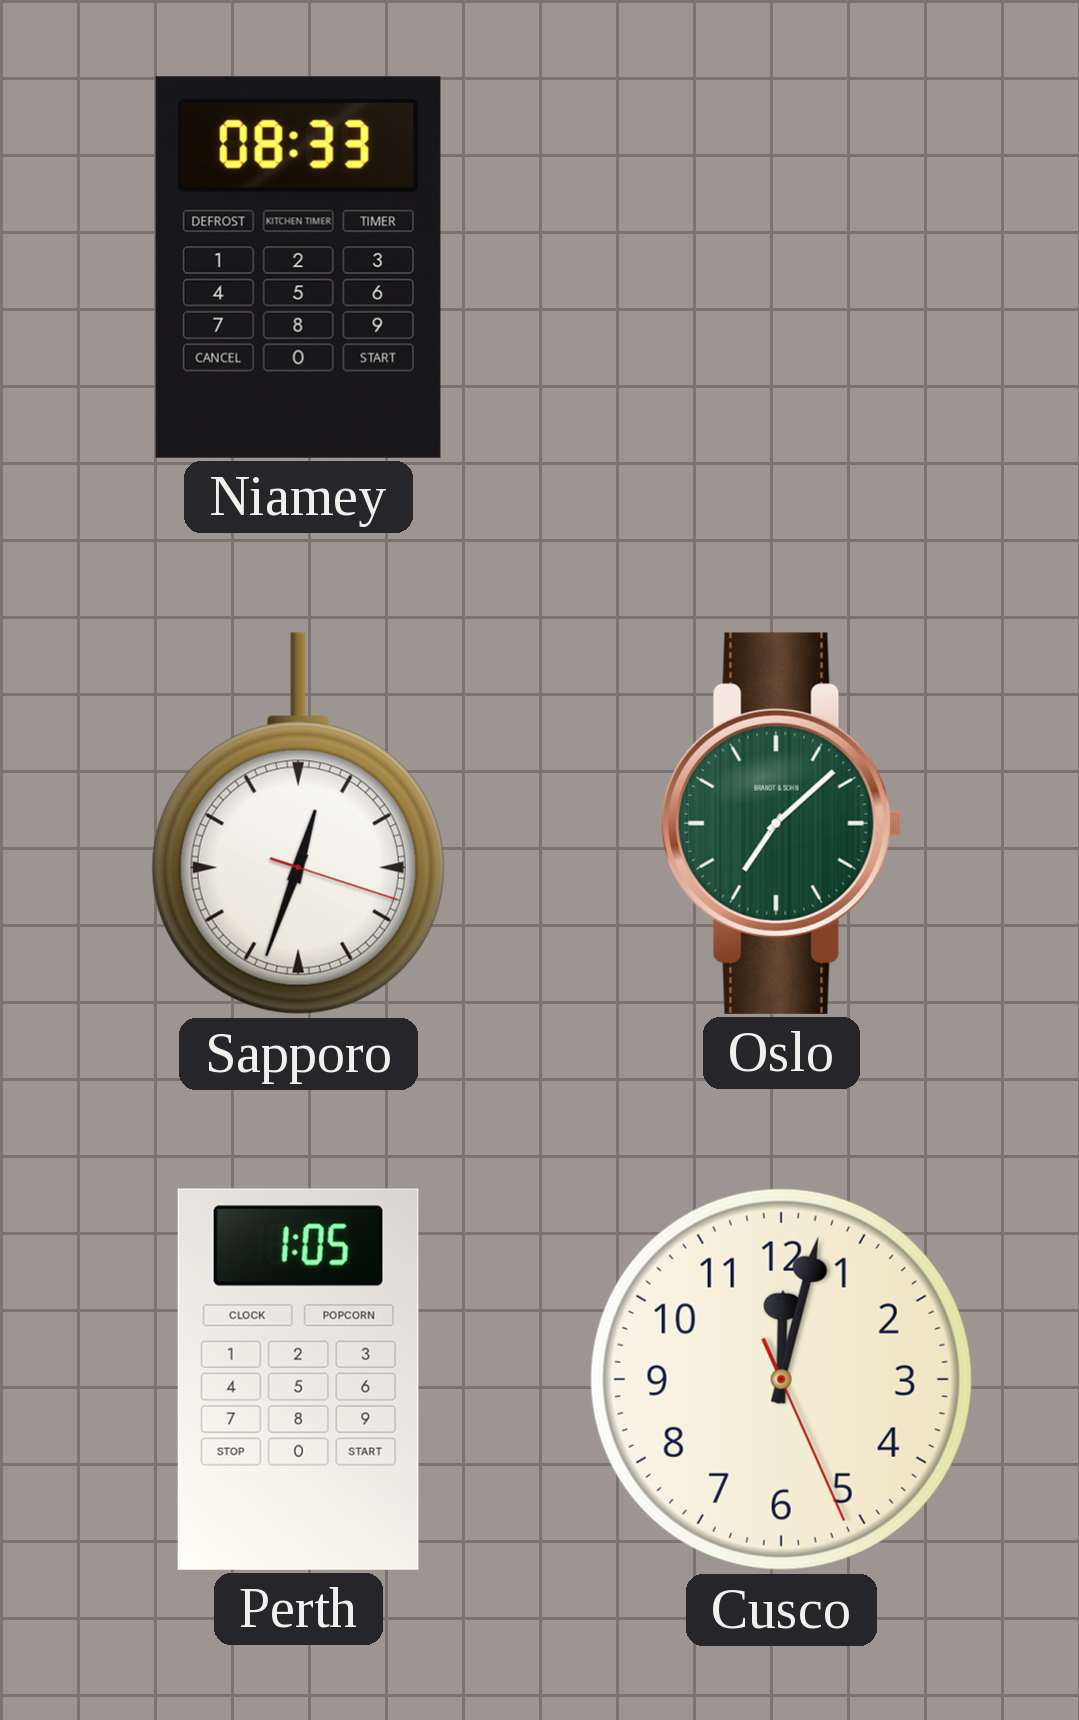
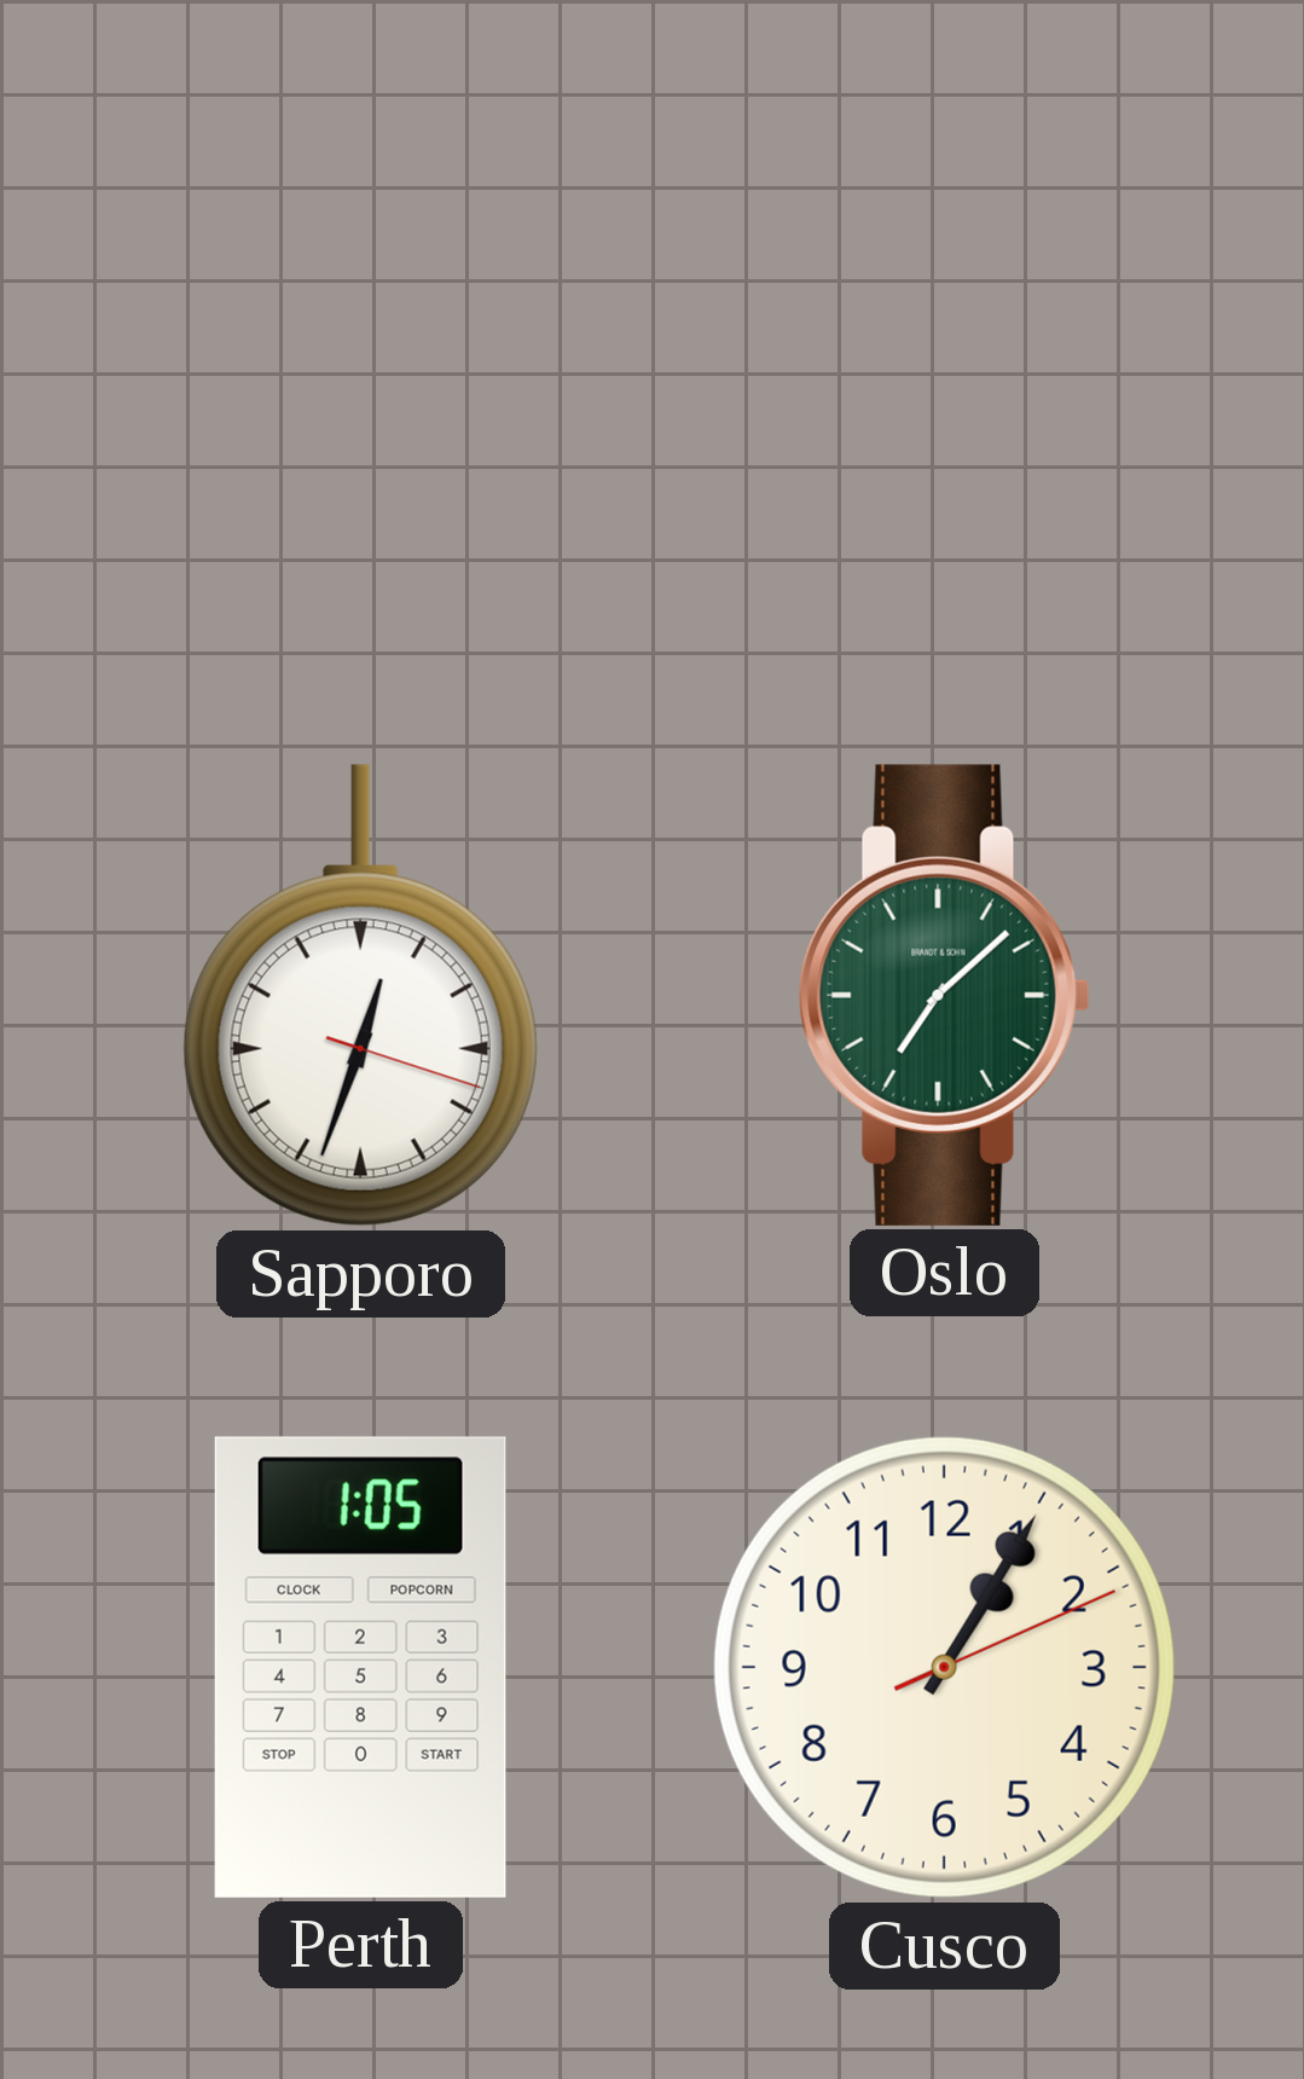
Niamey: 08:33 -> none
Cusco: 12:02 -> 1:05
